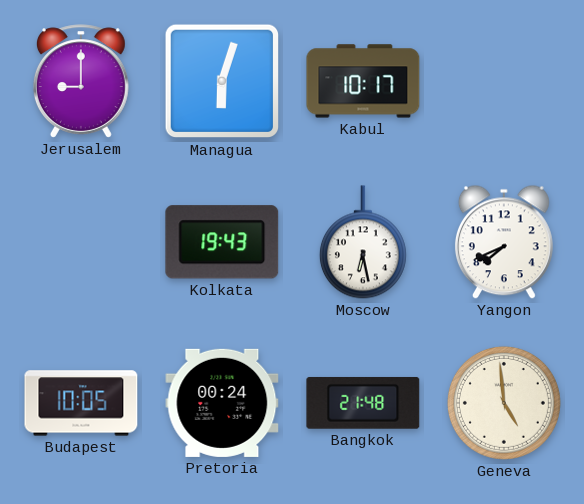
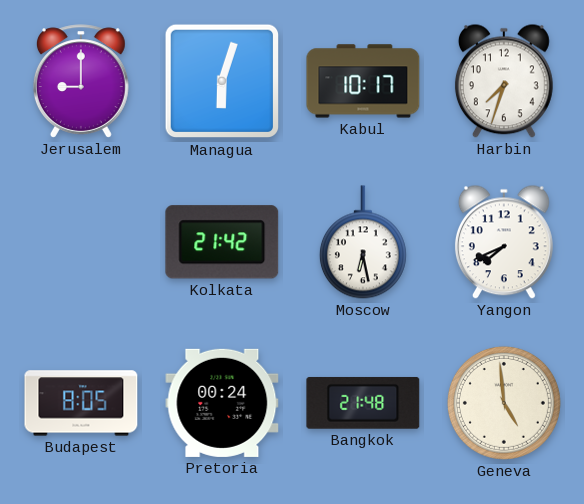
Harbin: none -> 7:33
Kolkata: 19:43 -> 21:42
Budapest: 10:05 -> 8:05
